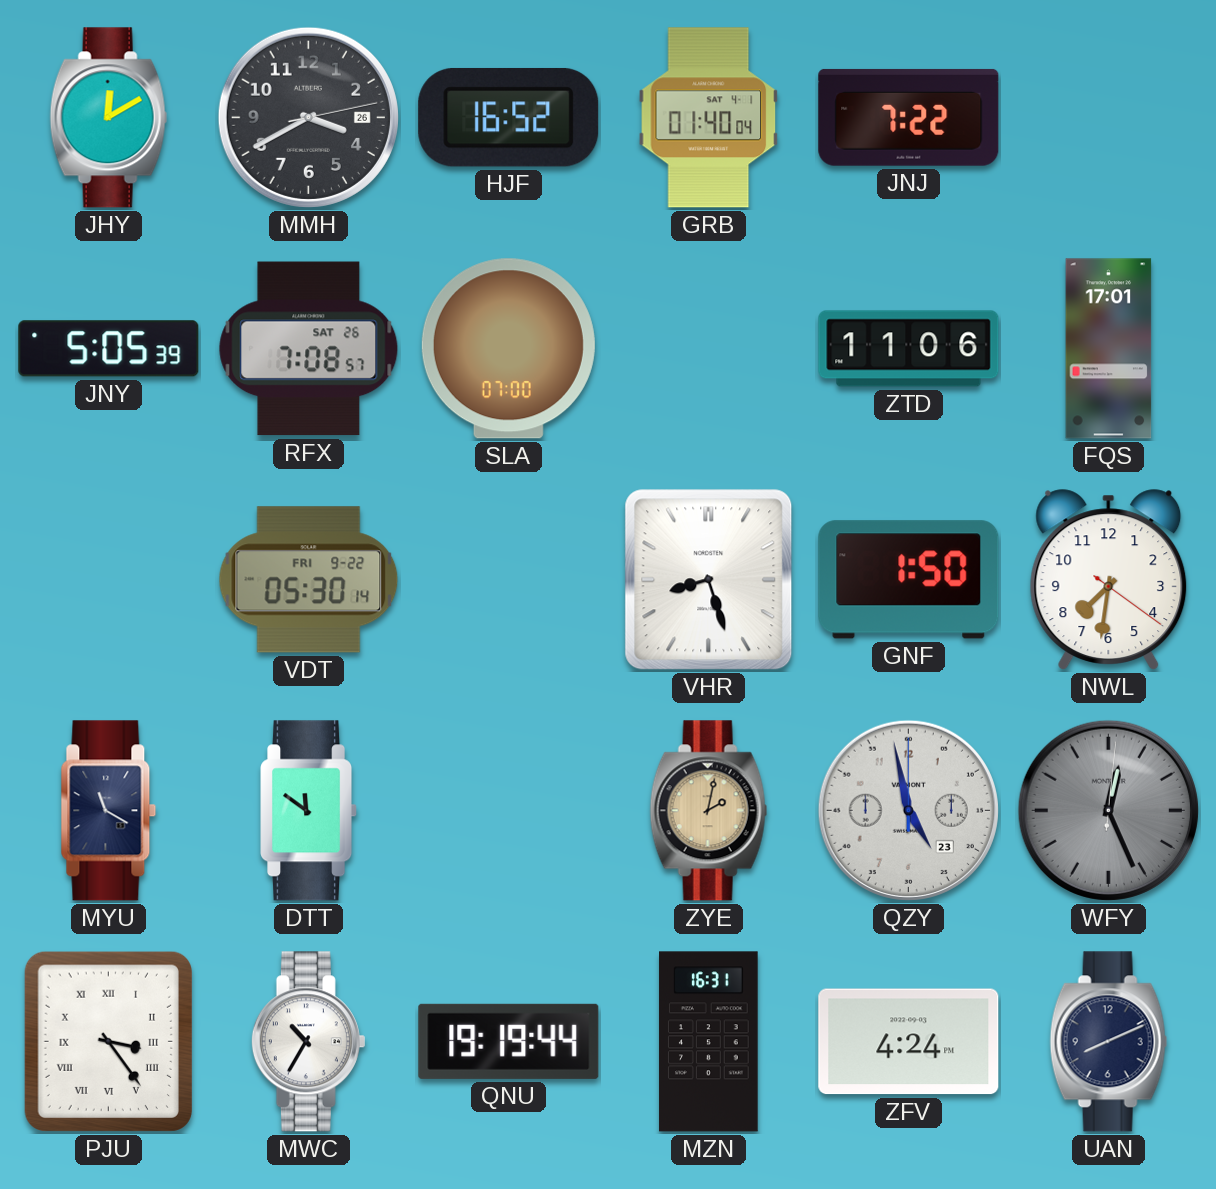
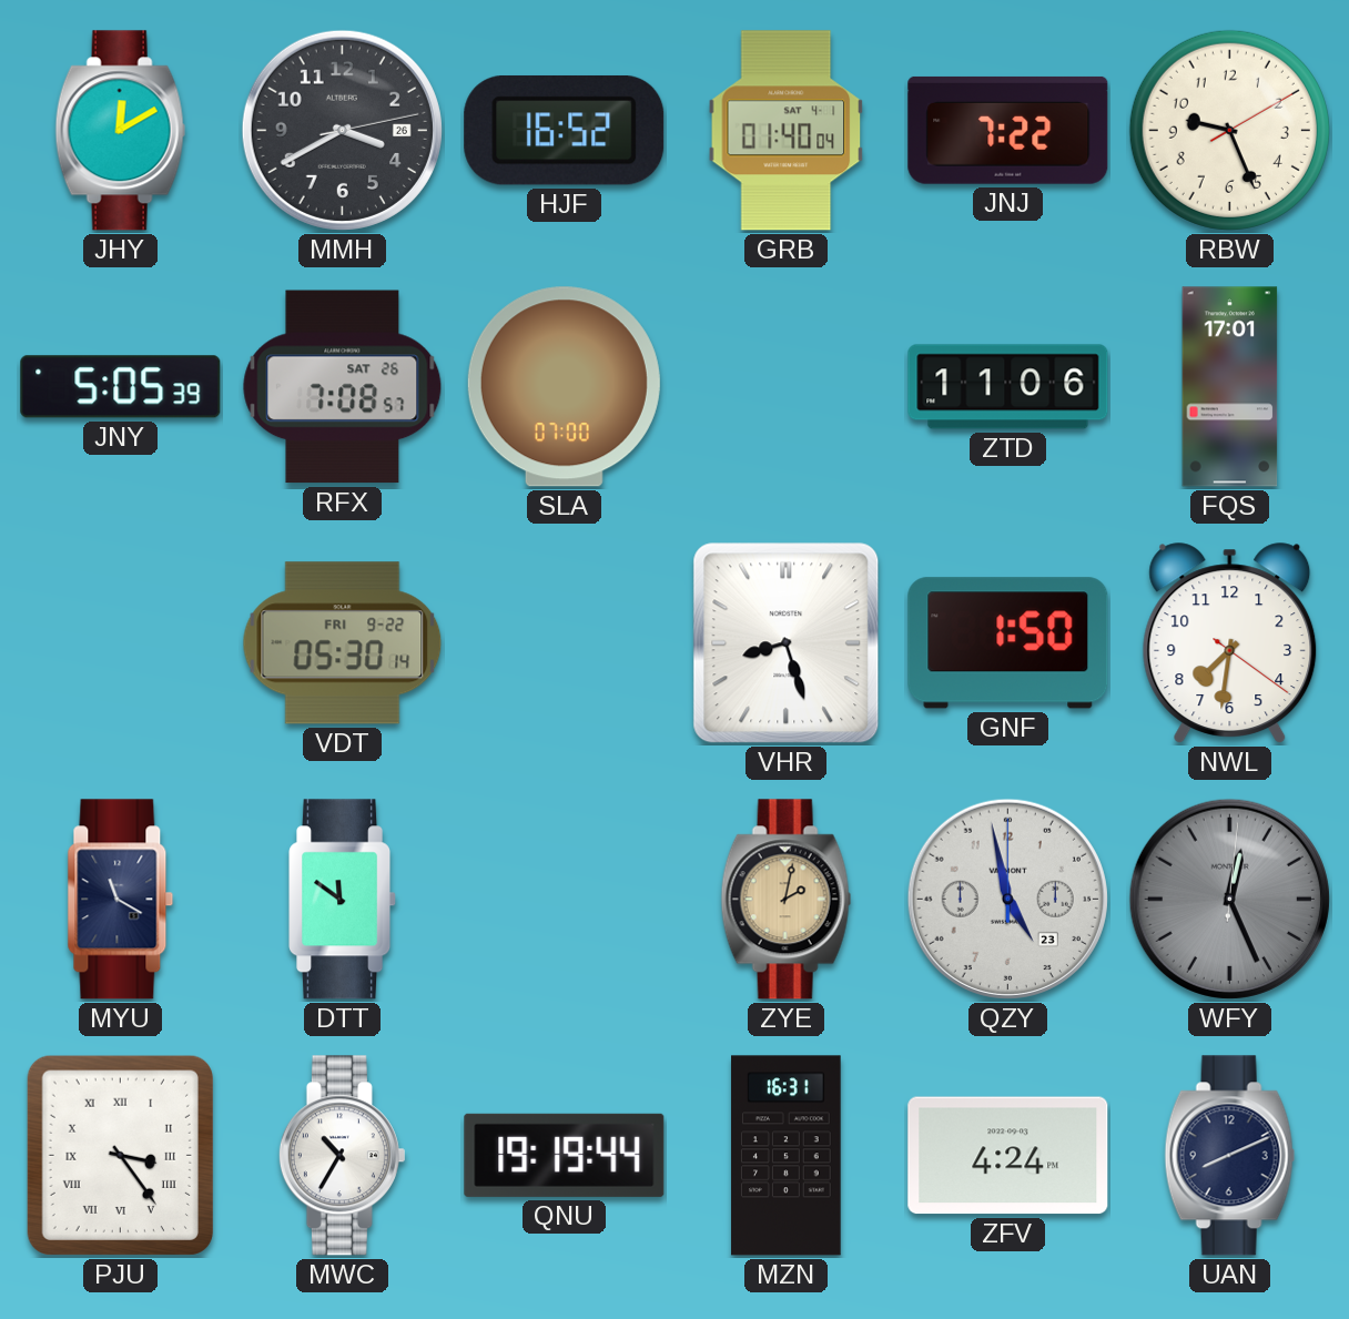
RBW: none -> 9:26
